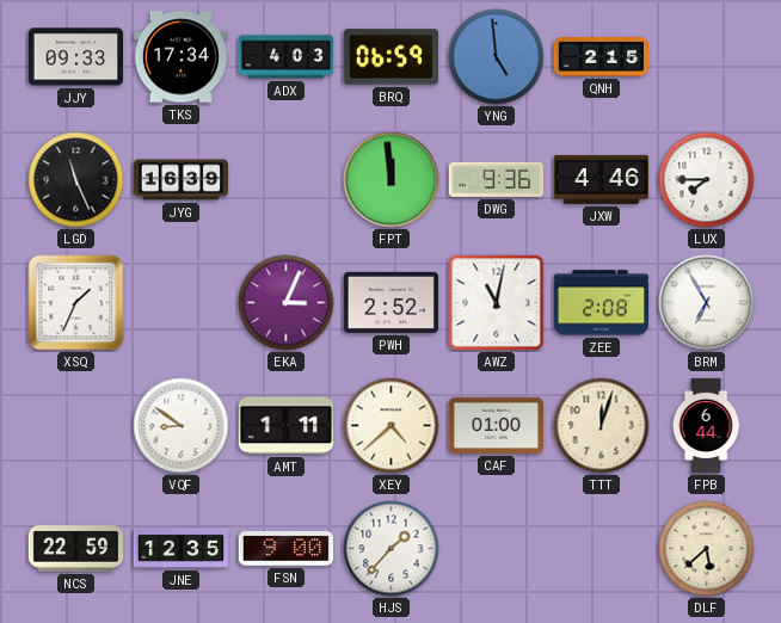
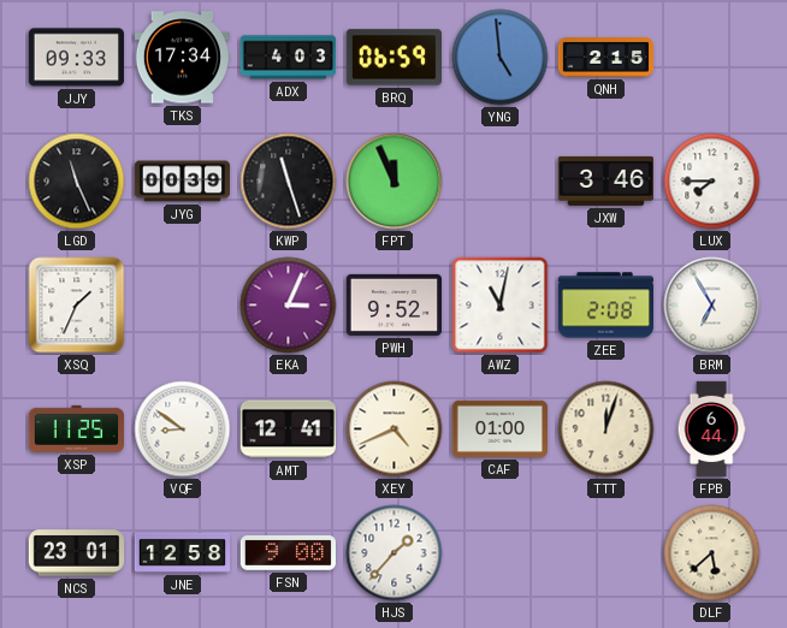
JYG: 16:39 -> 00:39
KWP: none -> 11:27
FPT: 11:59 -> 11:56
DWG: 9:36 -> none
JXW: 4:46 -> 3:46
PWH: 2:52 -> 9:52
XSP: none -> 11:25
AMT: 1:11 -> 12:41
XEY: 4:38 -> 4:41
NCS: 22:59 -> 23:01
JNE: 12:35 -> 12:58
